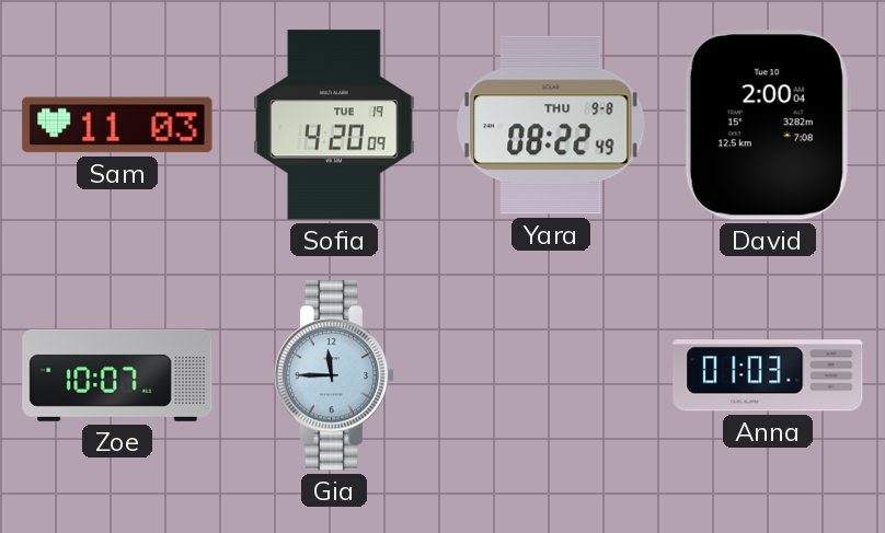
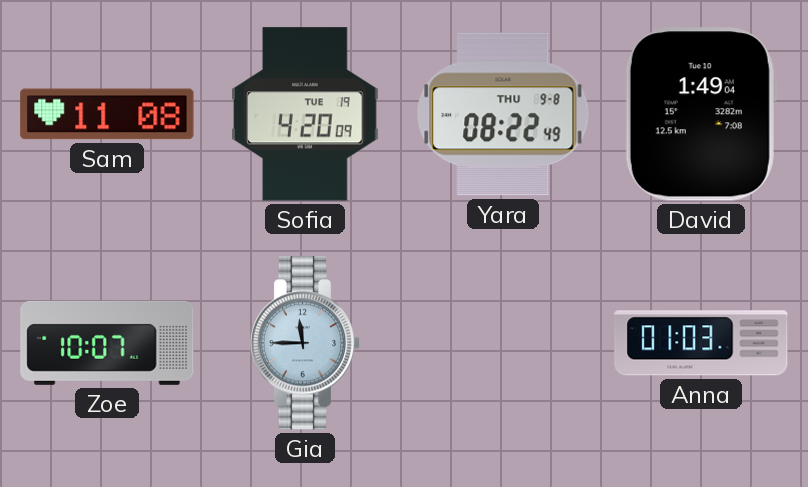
Sam: 11:03 -> 11:08
David: 2:00 -> 1:49
